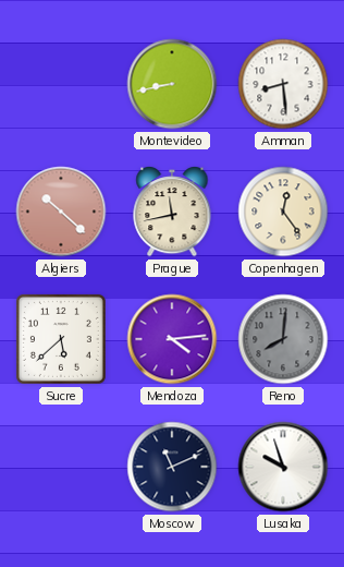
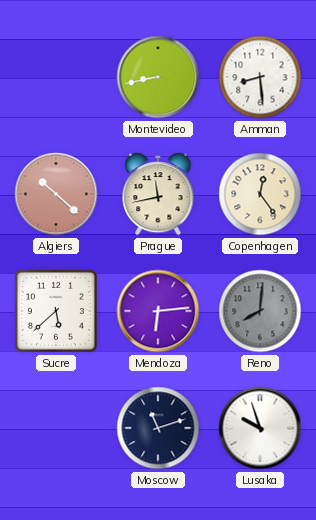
Mendoza: 4:14 -> 6:14
Moscow: 11:11 -> 11:12
